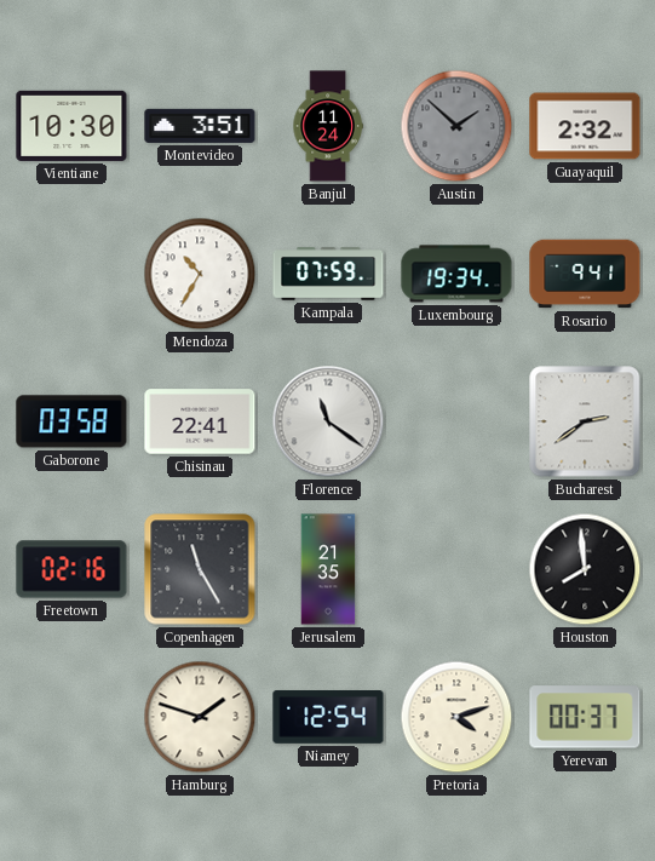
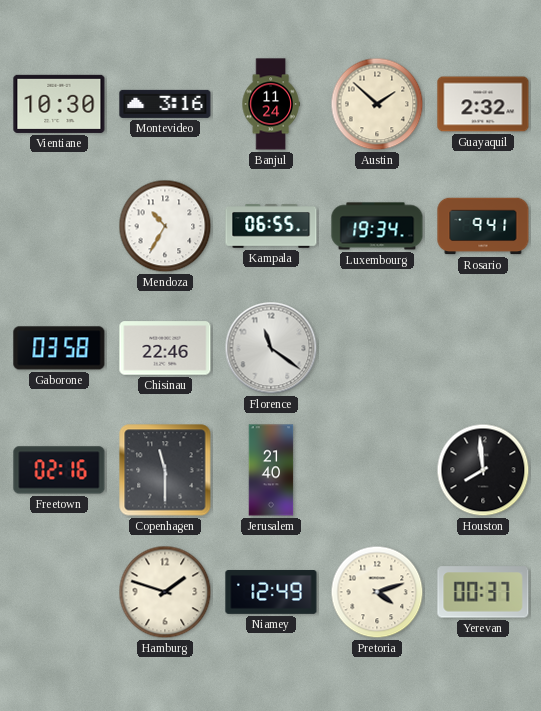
Montevideo: 3:51 -> 3:16
Austin dial: grey -> cream
Kampala: 07:59 -> 06:55
Chisinau: 22:41 -> 22:46
Bucharest: 2:39 -> none
Copenhagen: 11:25 -> 11:30
Jerusalem: 21:35 -> 21:40
Niamey: 12:54 -> 12:49
